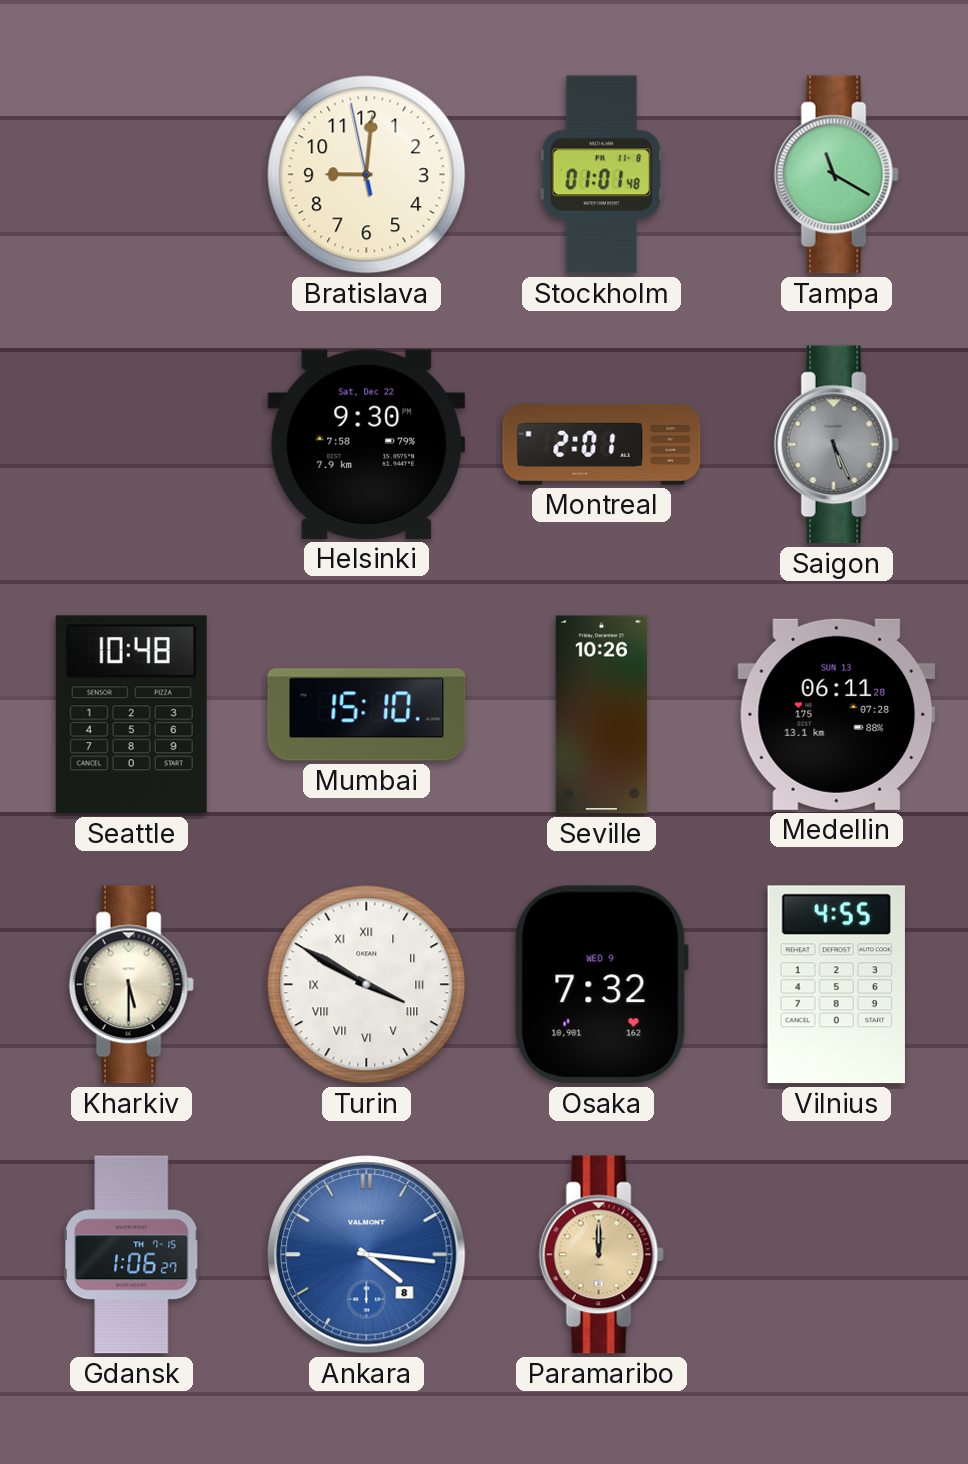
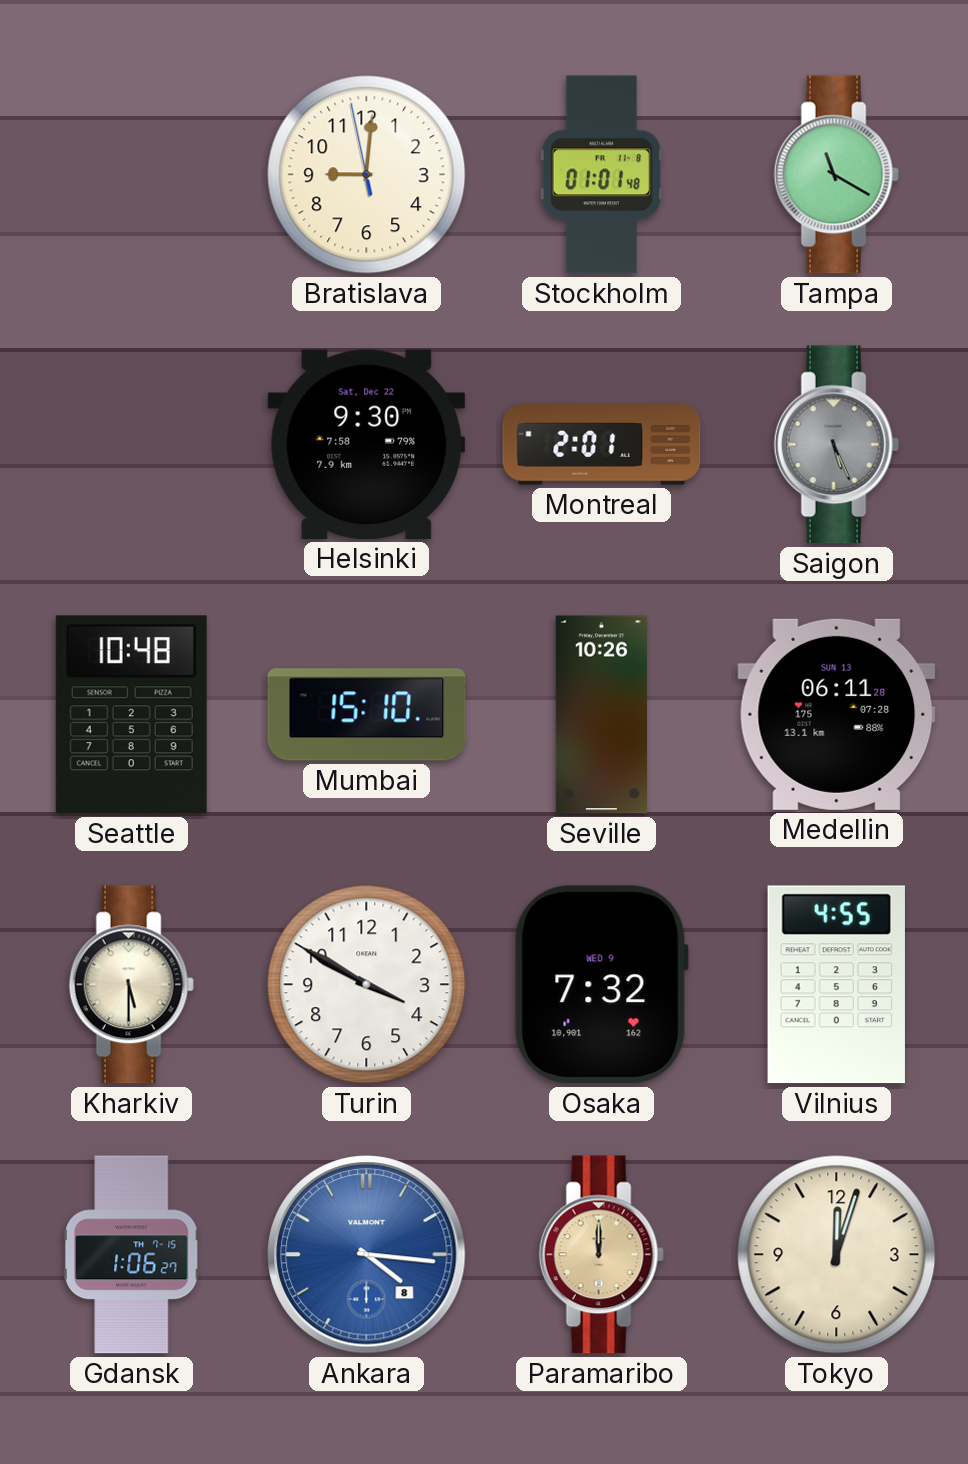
Turin numerals: Roman -> Arabic
Tokyo: none -> 12:03
